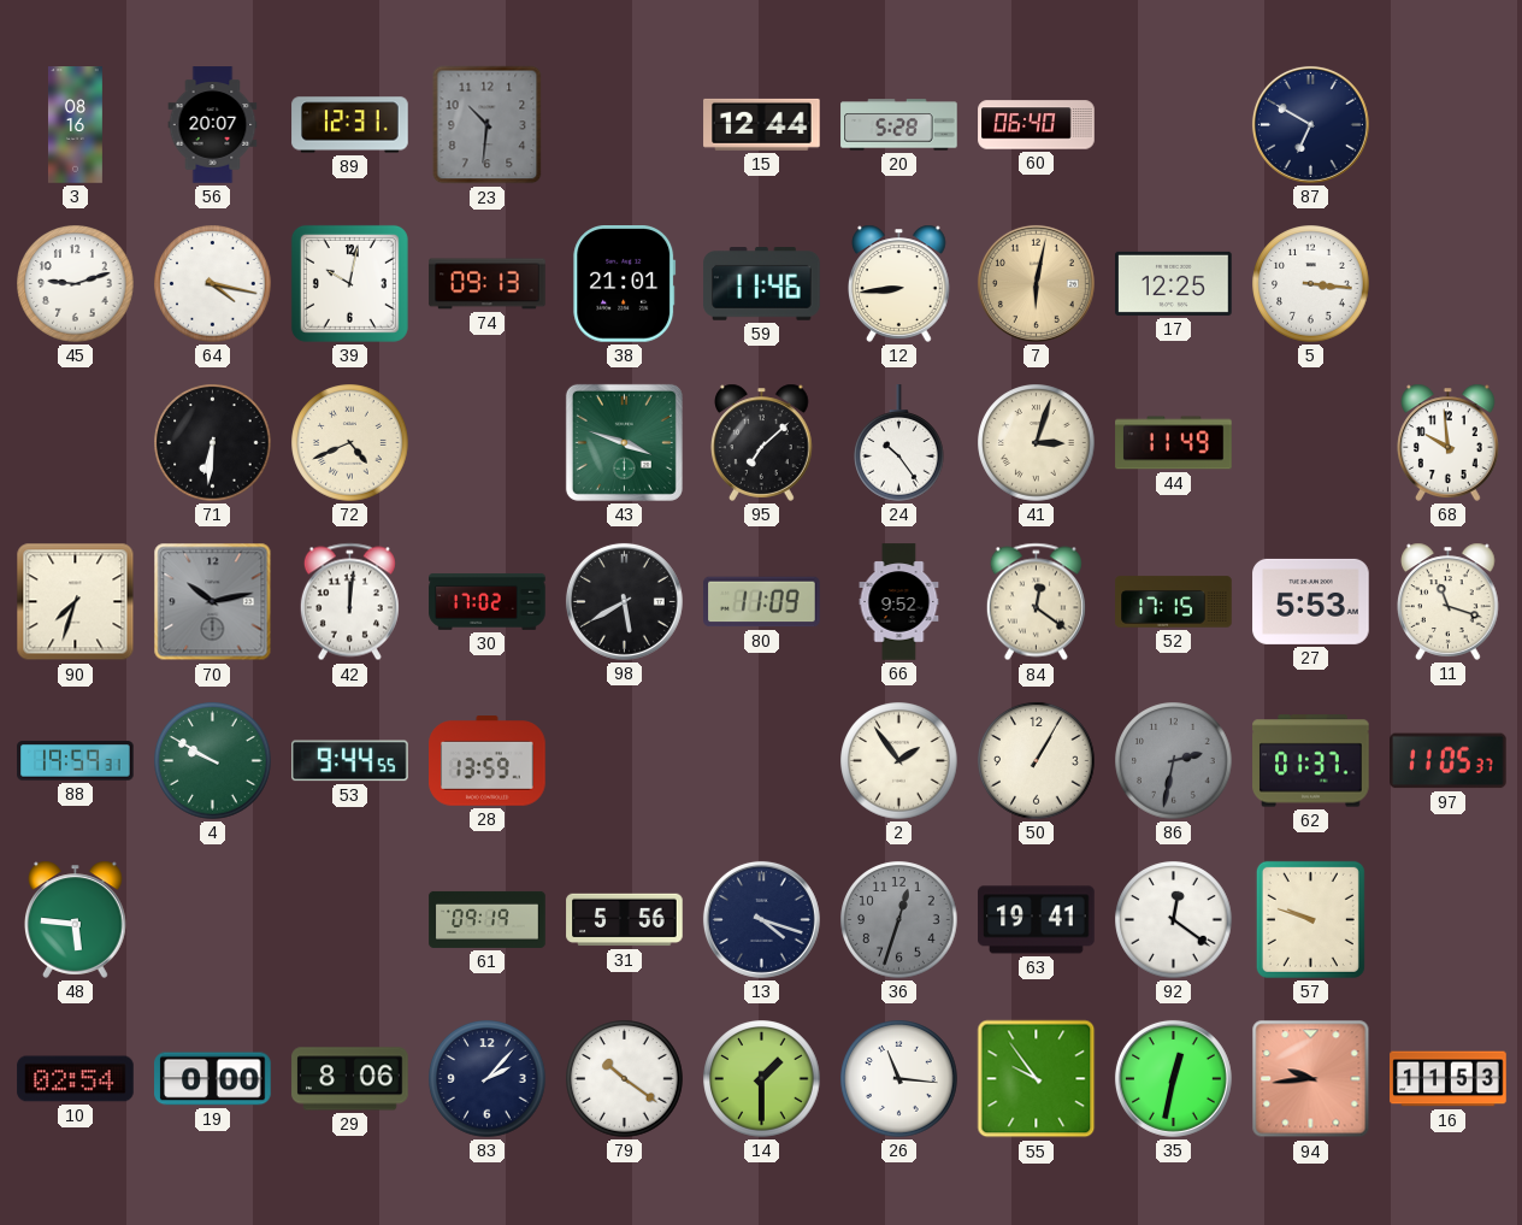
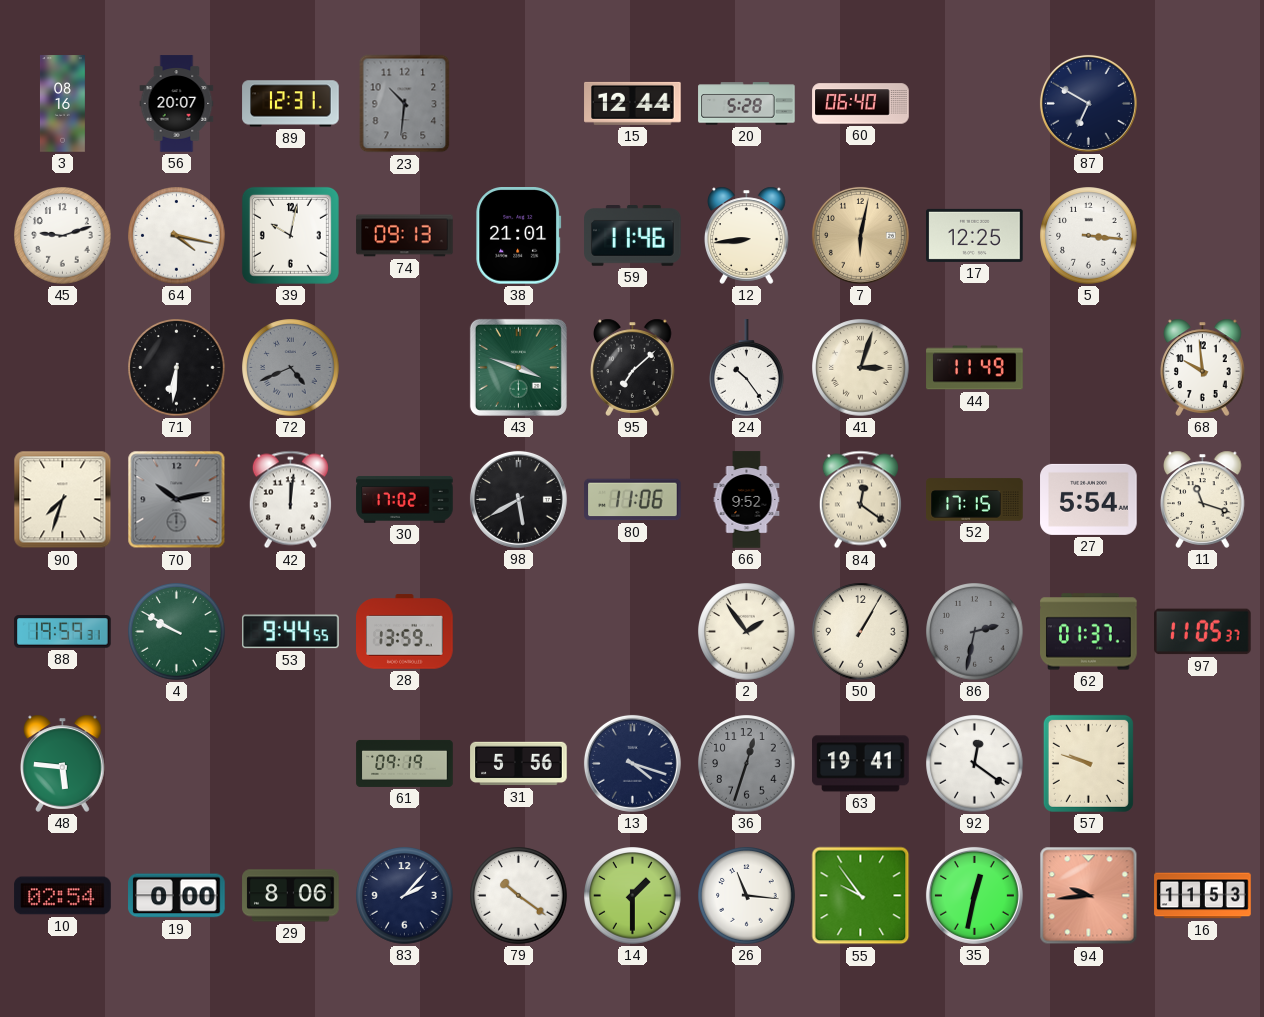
72 dial: cream -> grey
80: 11:09 -> 11:06
27: 5:53 -> 5:54
